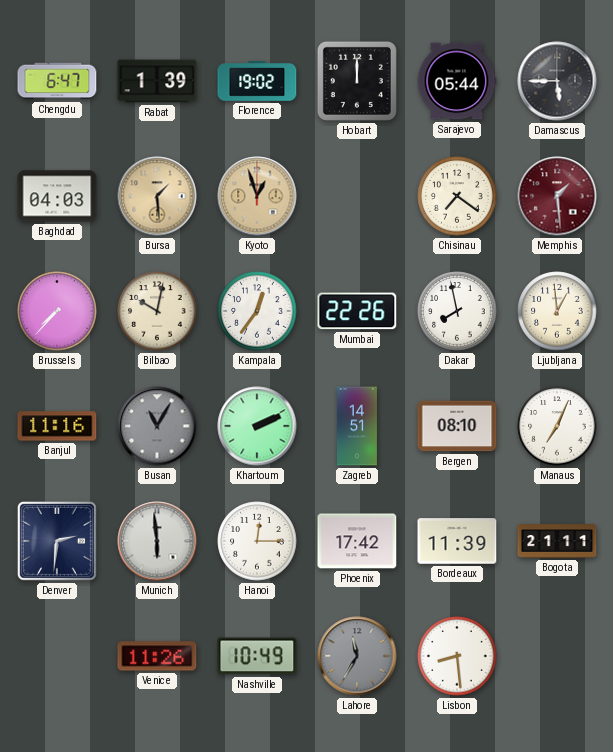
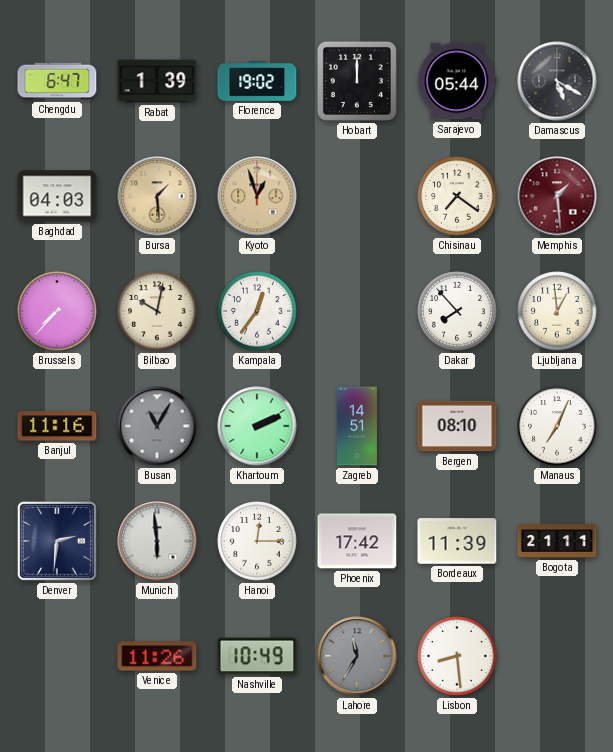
Damascus: 5:45 -> 5:20
Mumbai: 22:26 -> none
Dakar: 7:58 -> 7:53
